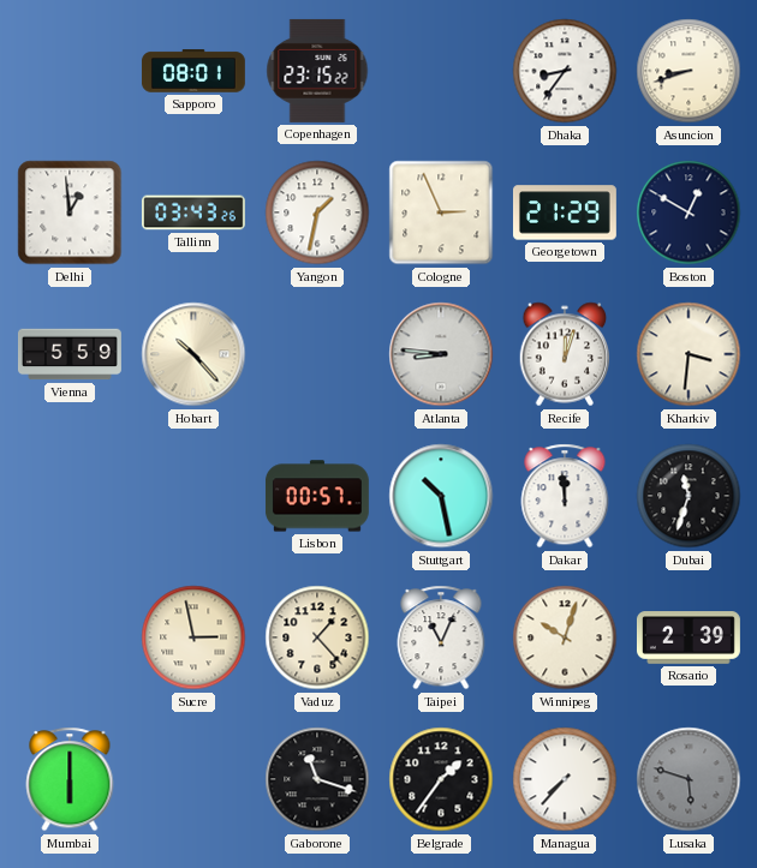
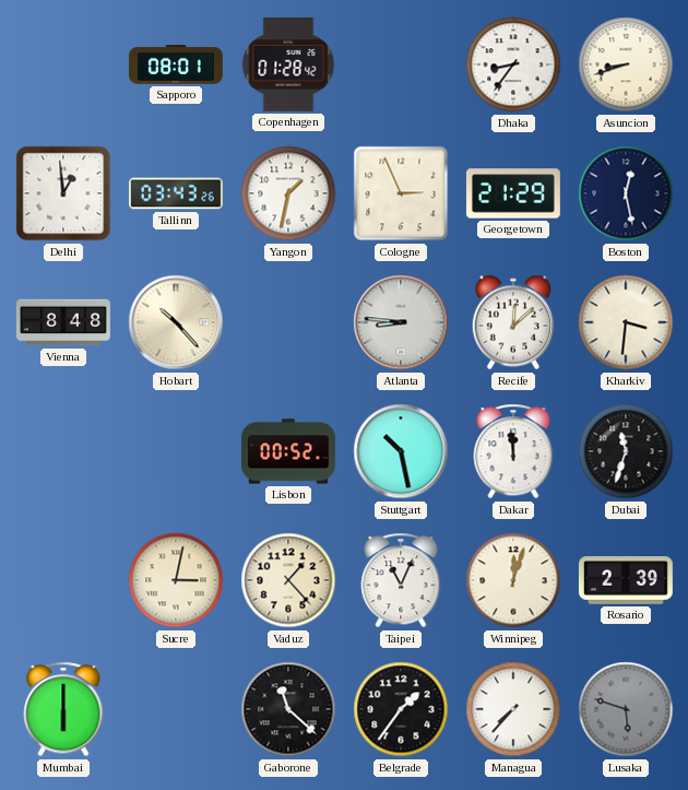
Copenhagen: 23:15 -> 01:28
Boston: 12:50 -> 12:28
Vienna: 5:59 -> 8:48
Recife: 12:03 -> 12:08
Lisbon: 00:57 -> 00:52
Sucre: 2:58 -> 3:02
Winnipeg: 10:03 -> 12:03
Gaborone: 11:18 -> 11:22
